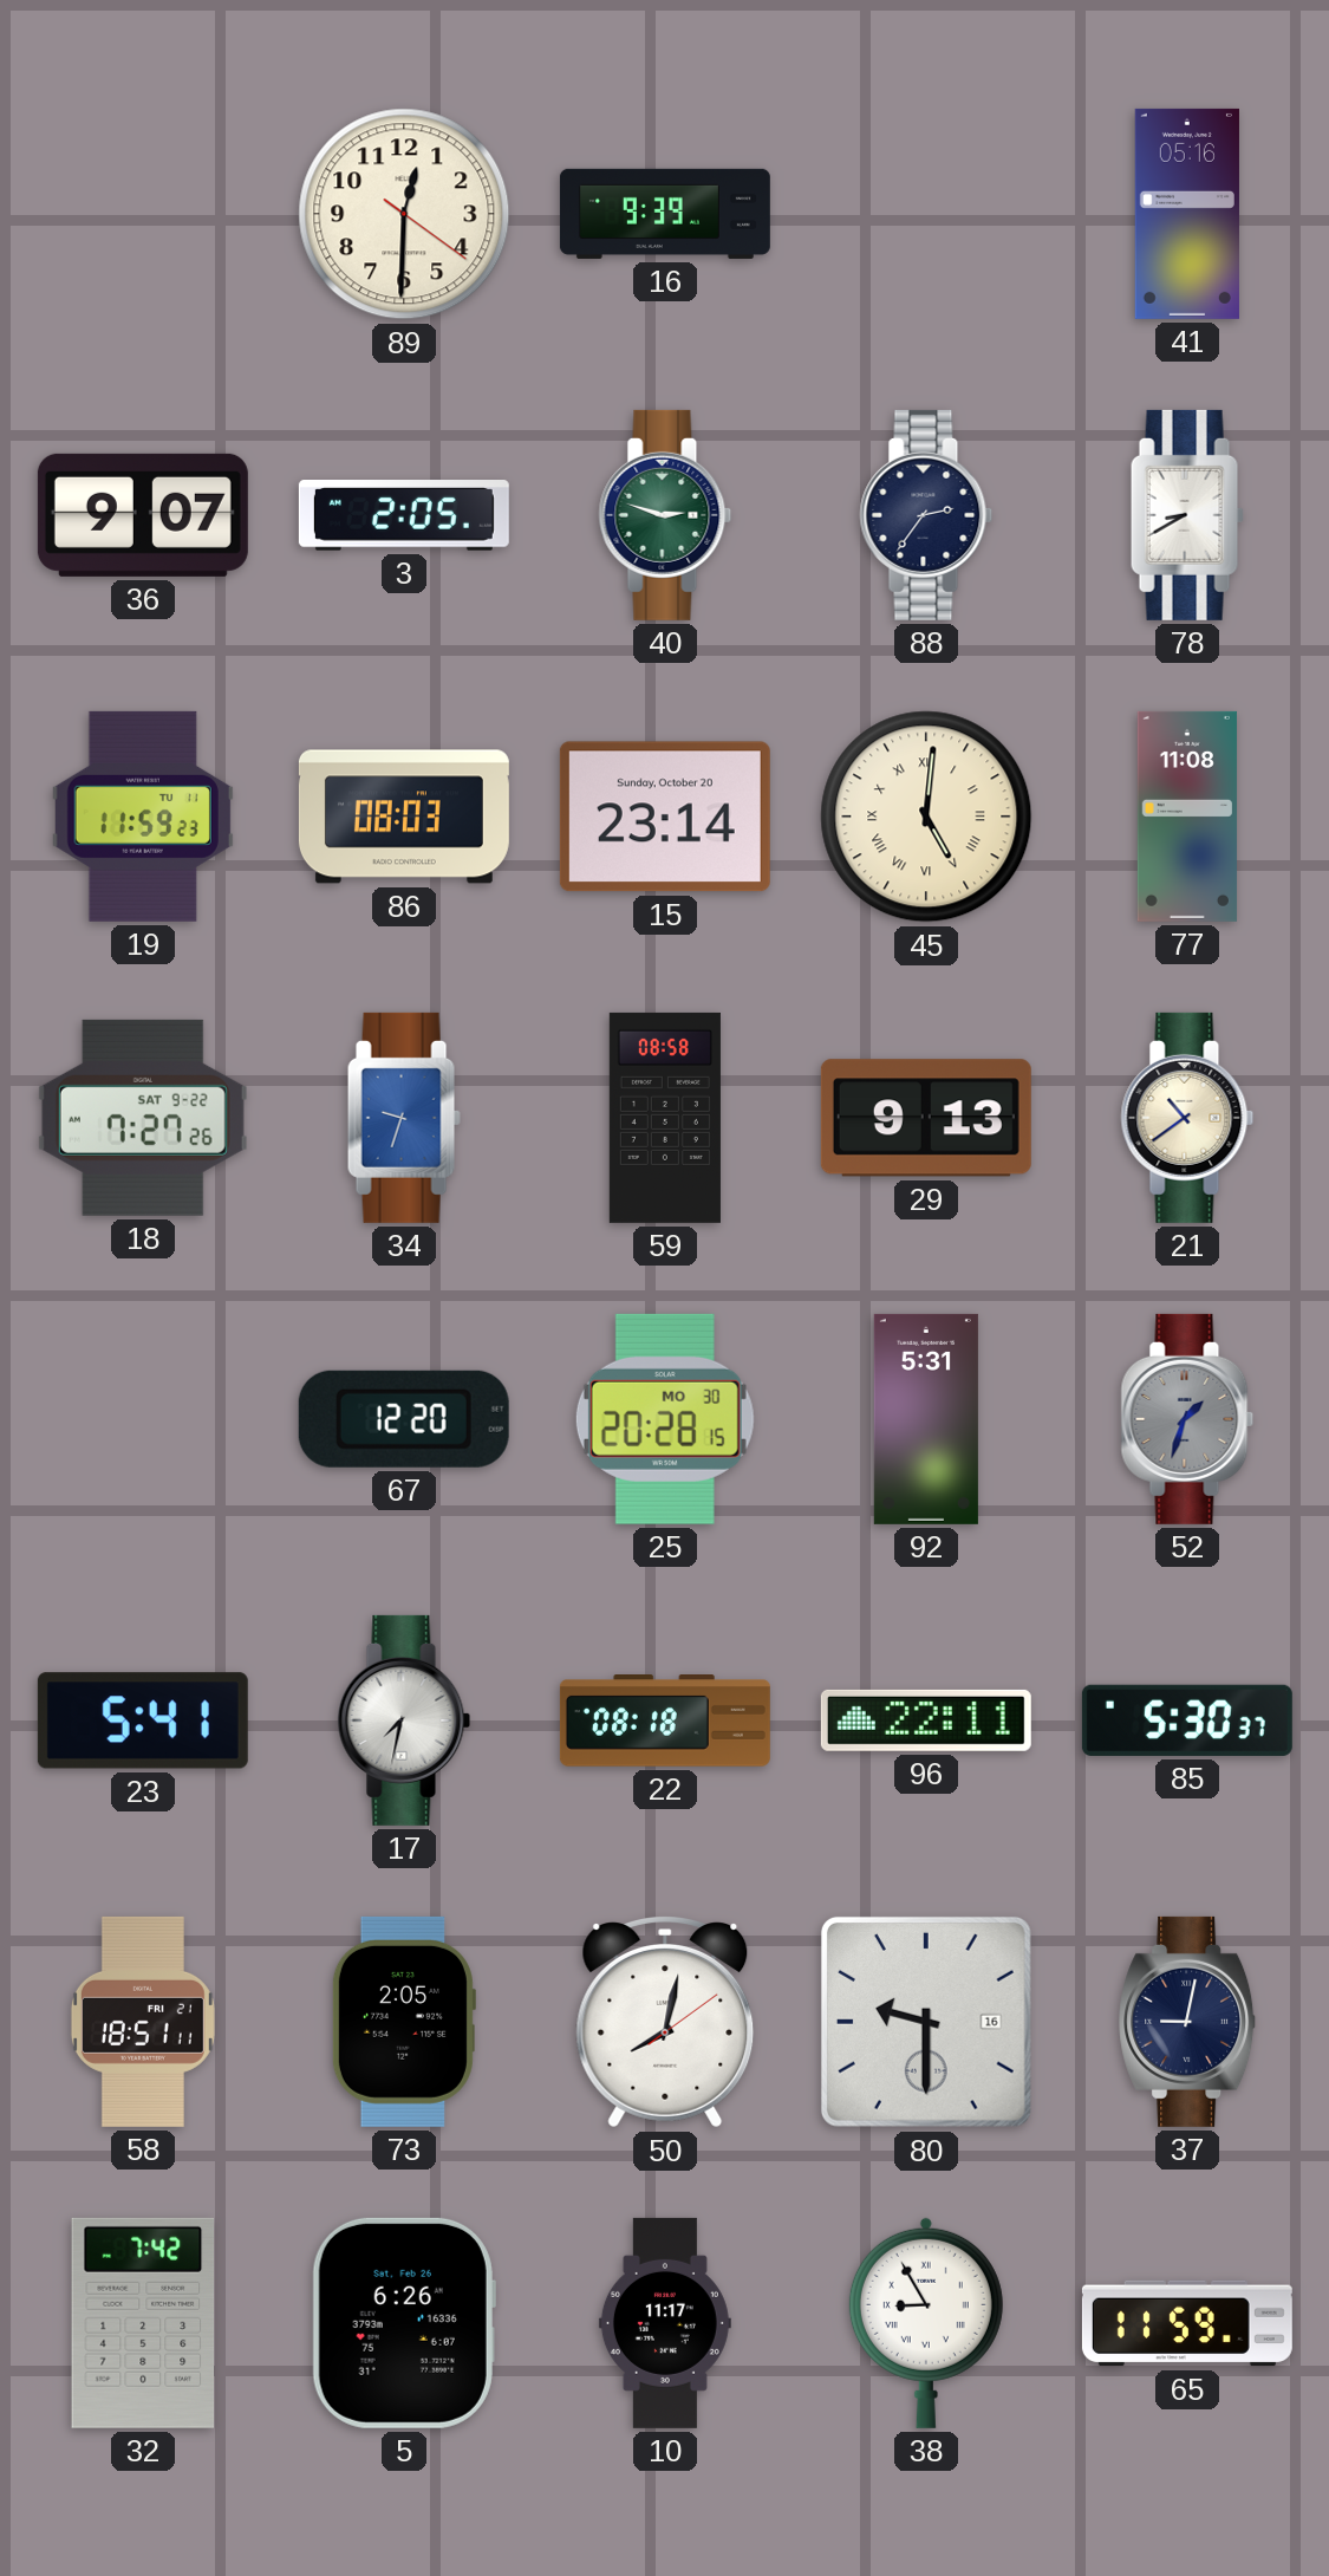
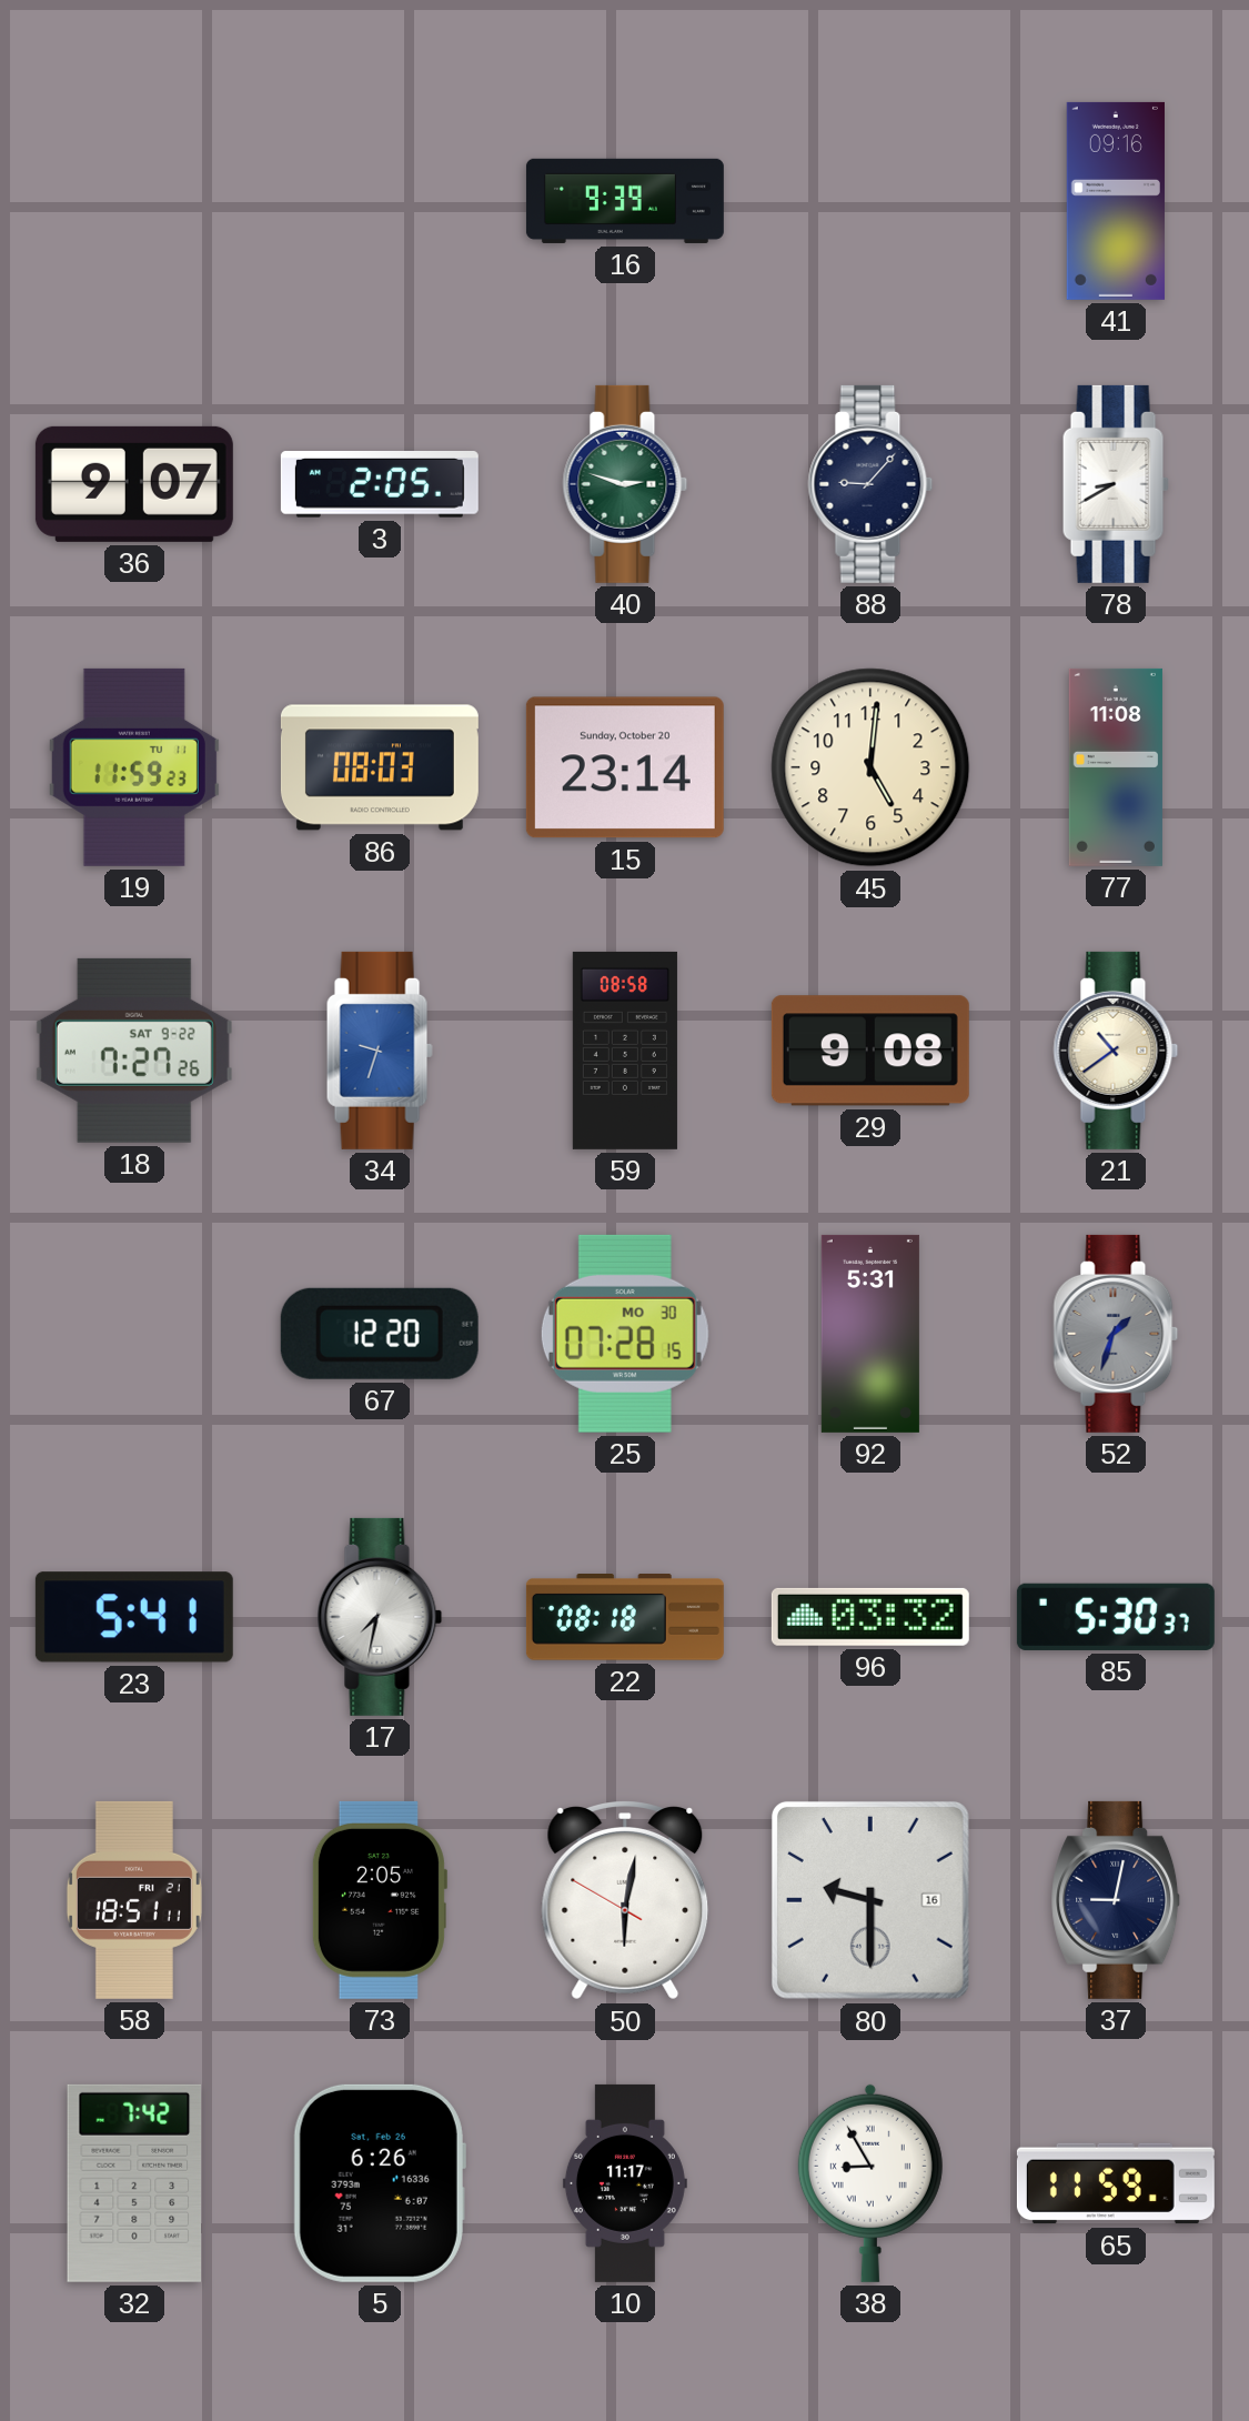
89: 12:30 -> none
41: 05:16 -> 09:16
88: 2:36 -> 9:07
45 numerals: Roman -> Arabic
29: 9:13 -> 9:08
25: 20:28 -> 07:28
96: 22:11 -> 03:32
50: 8:02 -> 6:01
